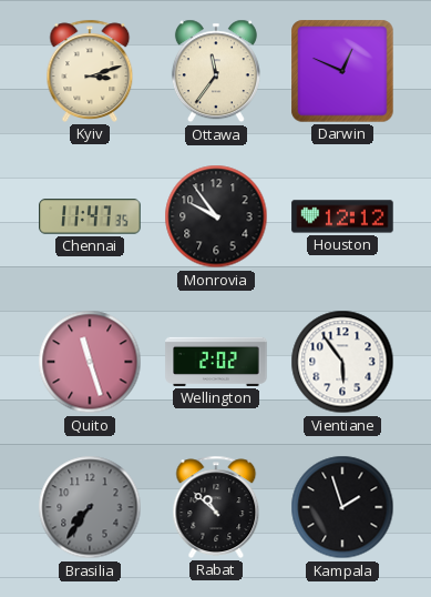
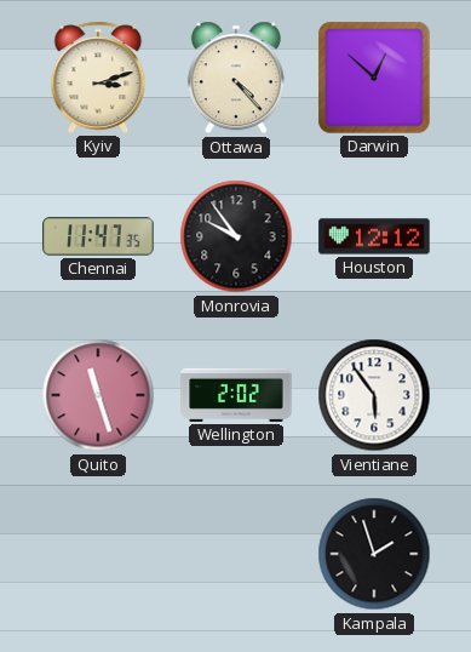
Ottawa: 11:36 -> 4:23
Darwin: 12:49 -> 12:52
Brasilia: 7:36 -> none
Rabat: 10:52 -> none
